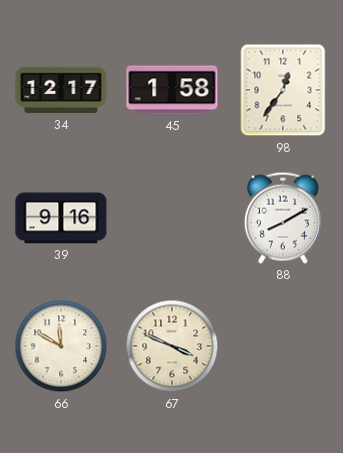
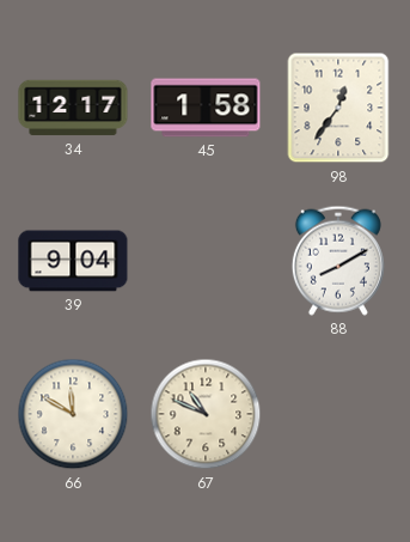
39: 9:16 -> 9:04
67: 3:49 -> 10:49
